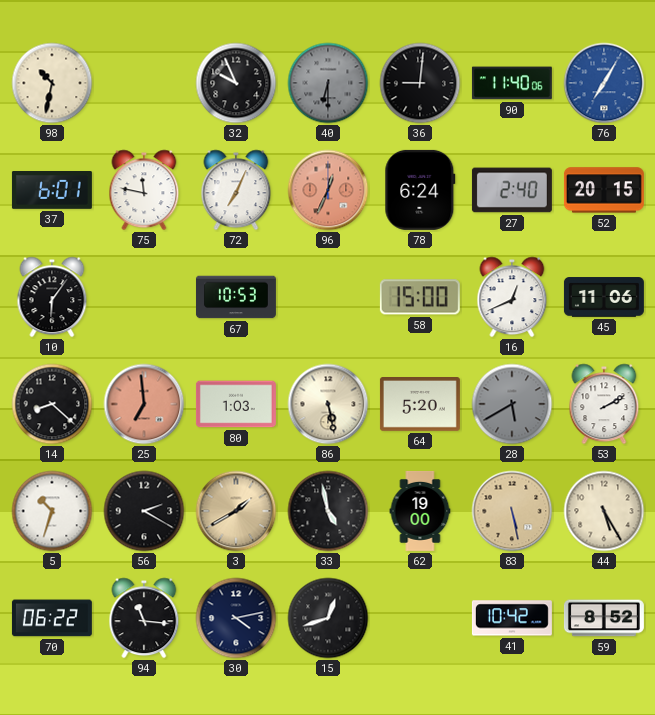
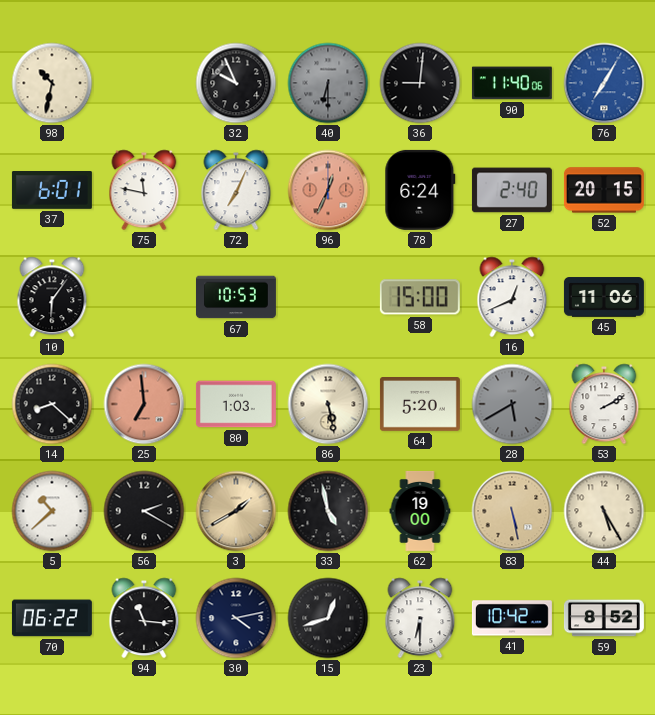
5: 10:33 -> 10:38
23: none -> 6:30
